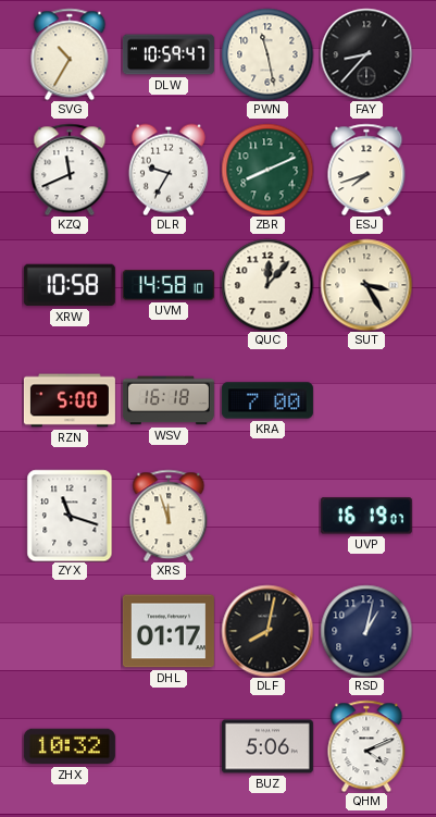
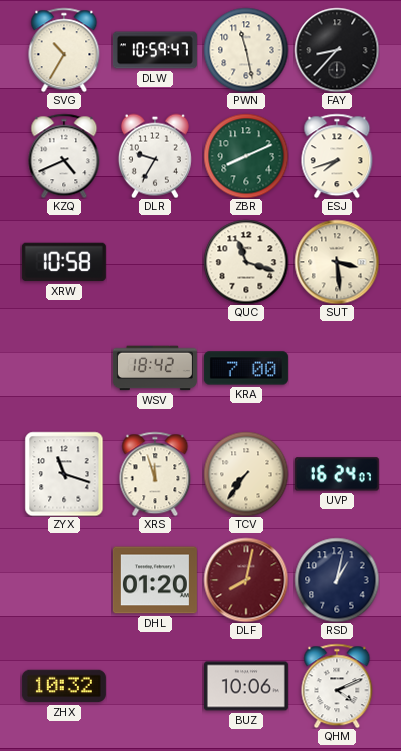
KZQ: 11:41 -> 4:41
UVM: 14:58 -> none
QUC: 12:07 -> 11:18
SUT: 3:25 -> 3:29
RZN: 5:00 -> none
WSV: 16:18 -> 18:42
TCV: none -> 7:36
UVP: 16:19 -> 16:24
DHL: 01:17 -> 01:20
DLF dial: black -> burgundy
BUZ: 5:06 -> 10:06
